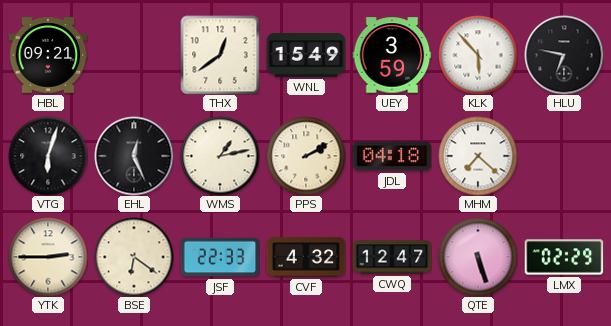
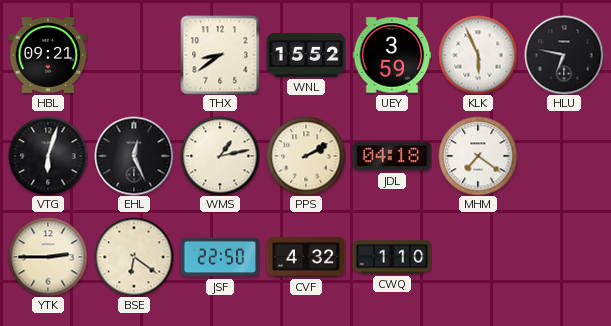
THX: 12:39 -> 8:39
WNL: 15:49 -> 15:52
KLK: 5:53 -> 5:56
MHM: 7:22 -> 7:21
JSF: 22:33 -> 22:50
CWQ: 12:47 -> 1:10
QTE: 5:27 -> none
LMX: 02:29 -> none
